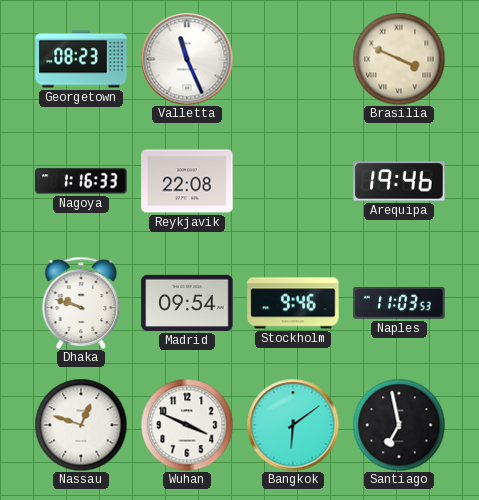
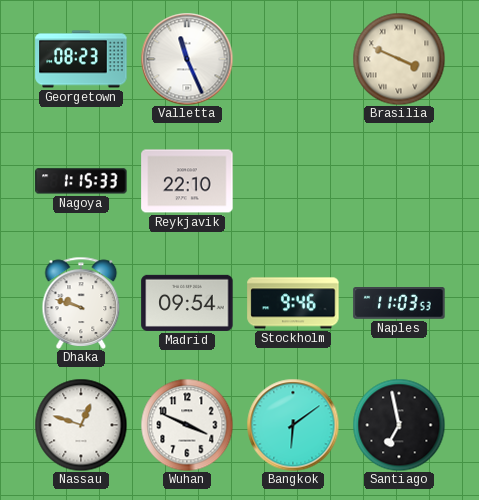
Nagoya: 1:16 -> 1:15
Reykjavik: 22:08 -> 22:10
Arequipa: 19:46 -> none
